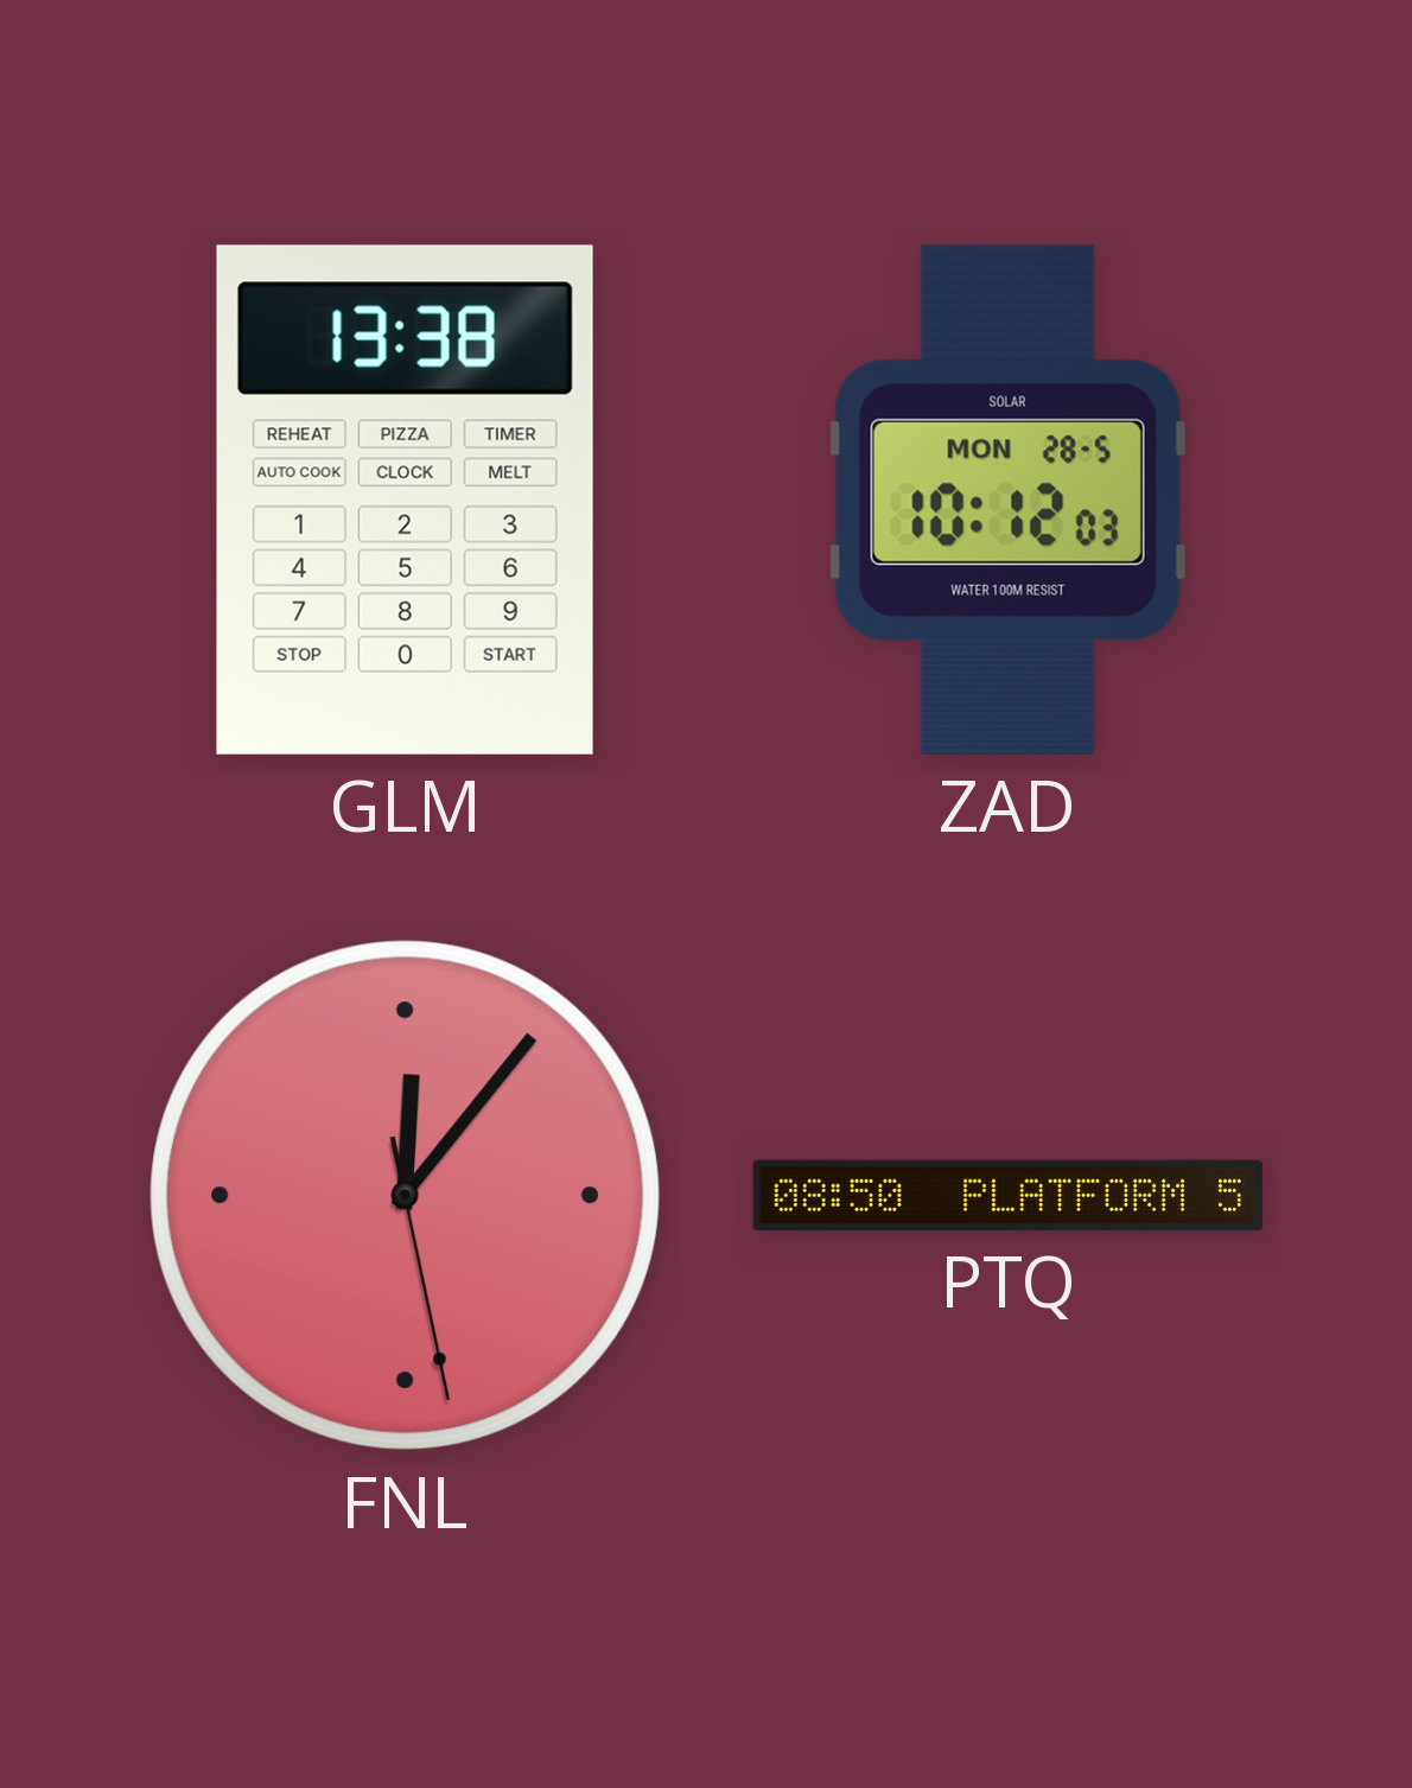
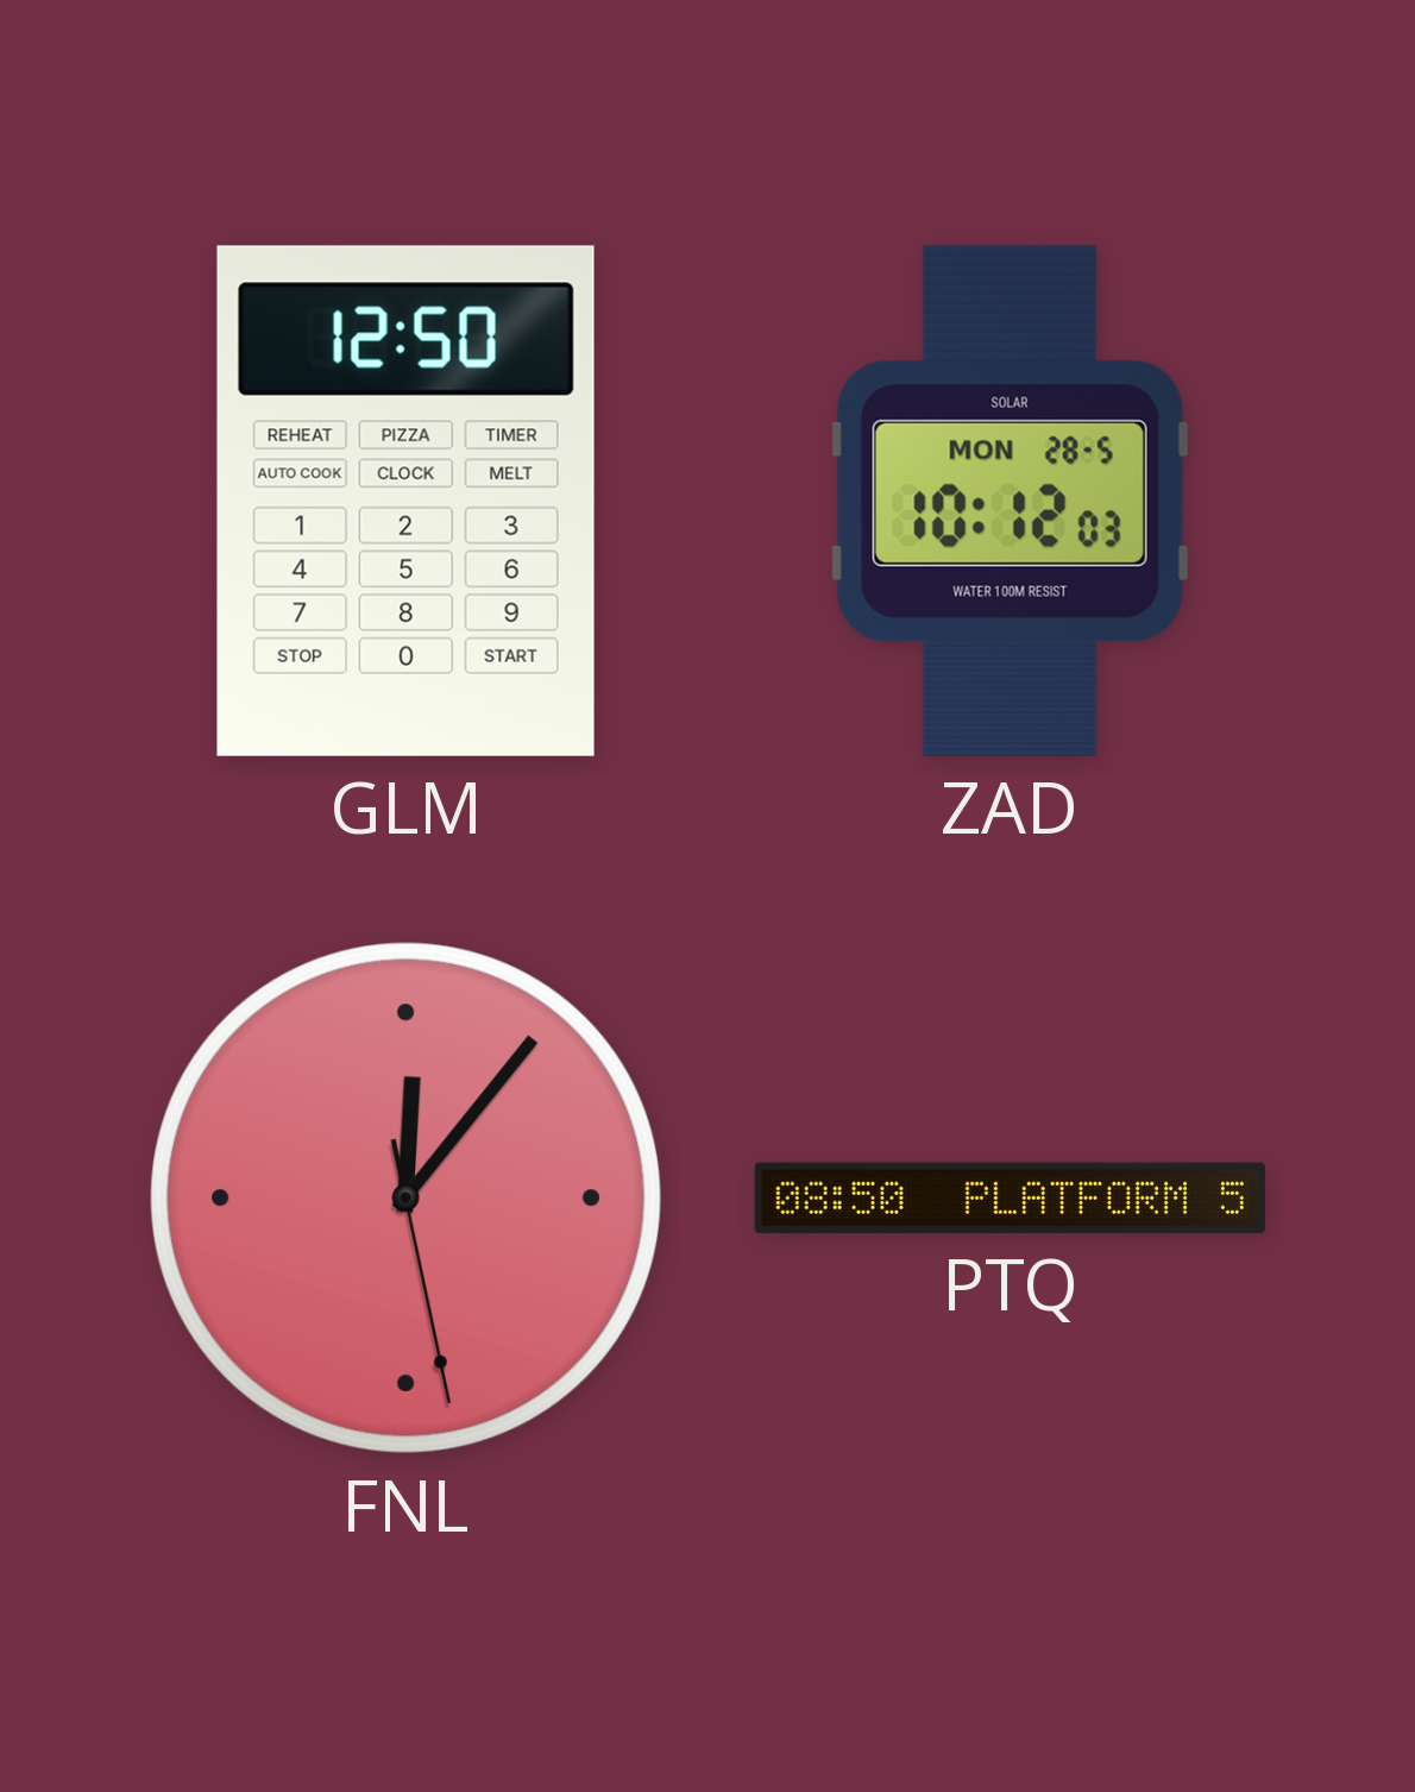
GLM: 13:38 -> 12:50
